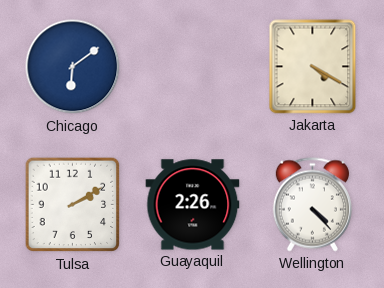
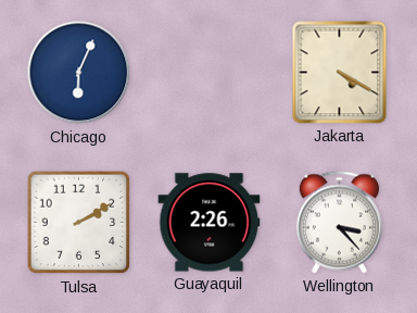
Chicago: 6:09 -> 6:04
Wellington: 4:23 -> 3:23
